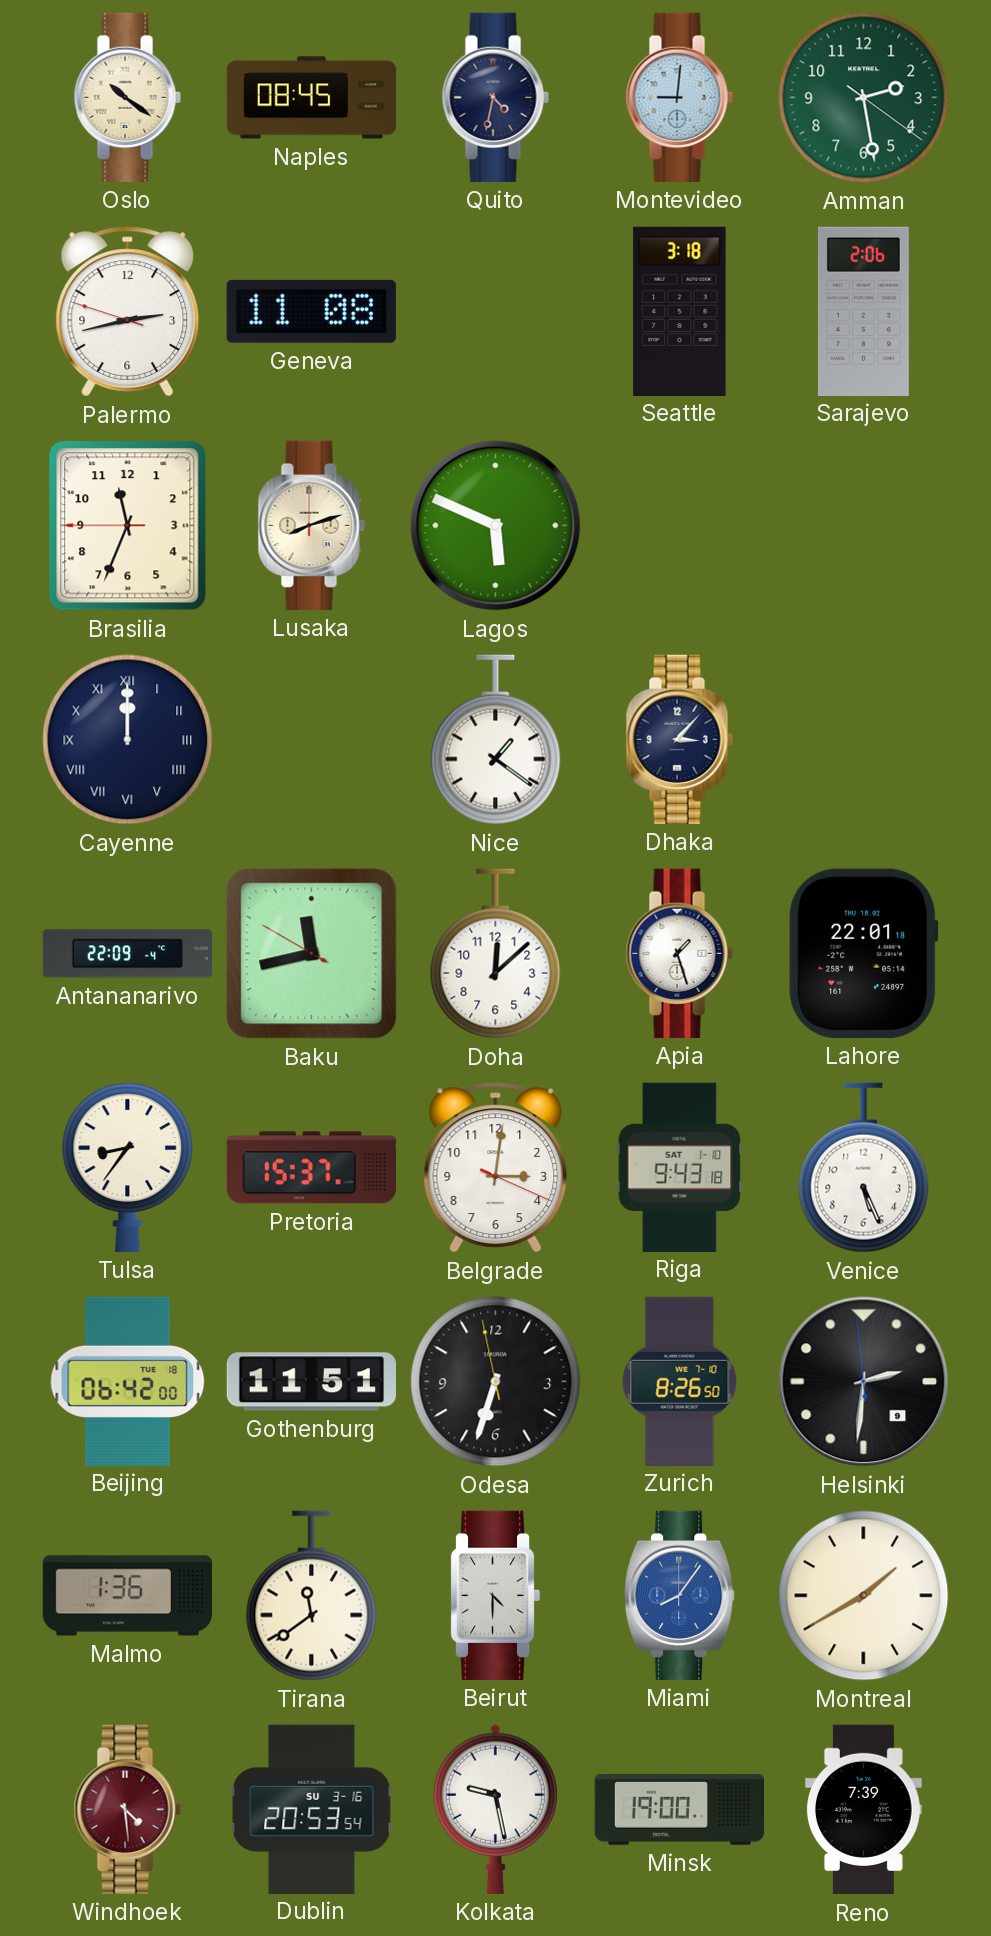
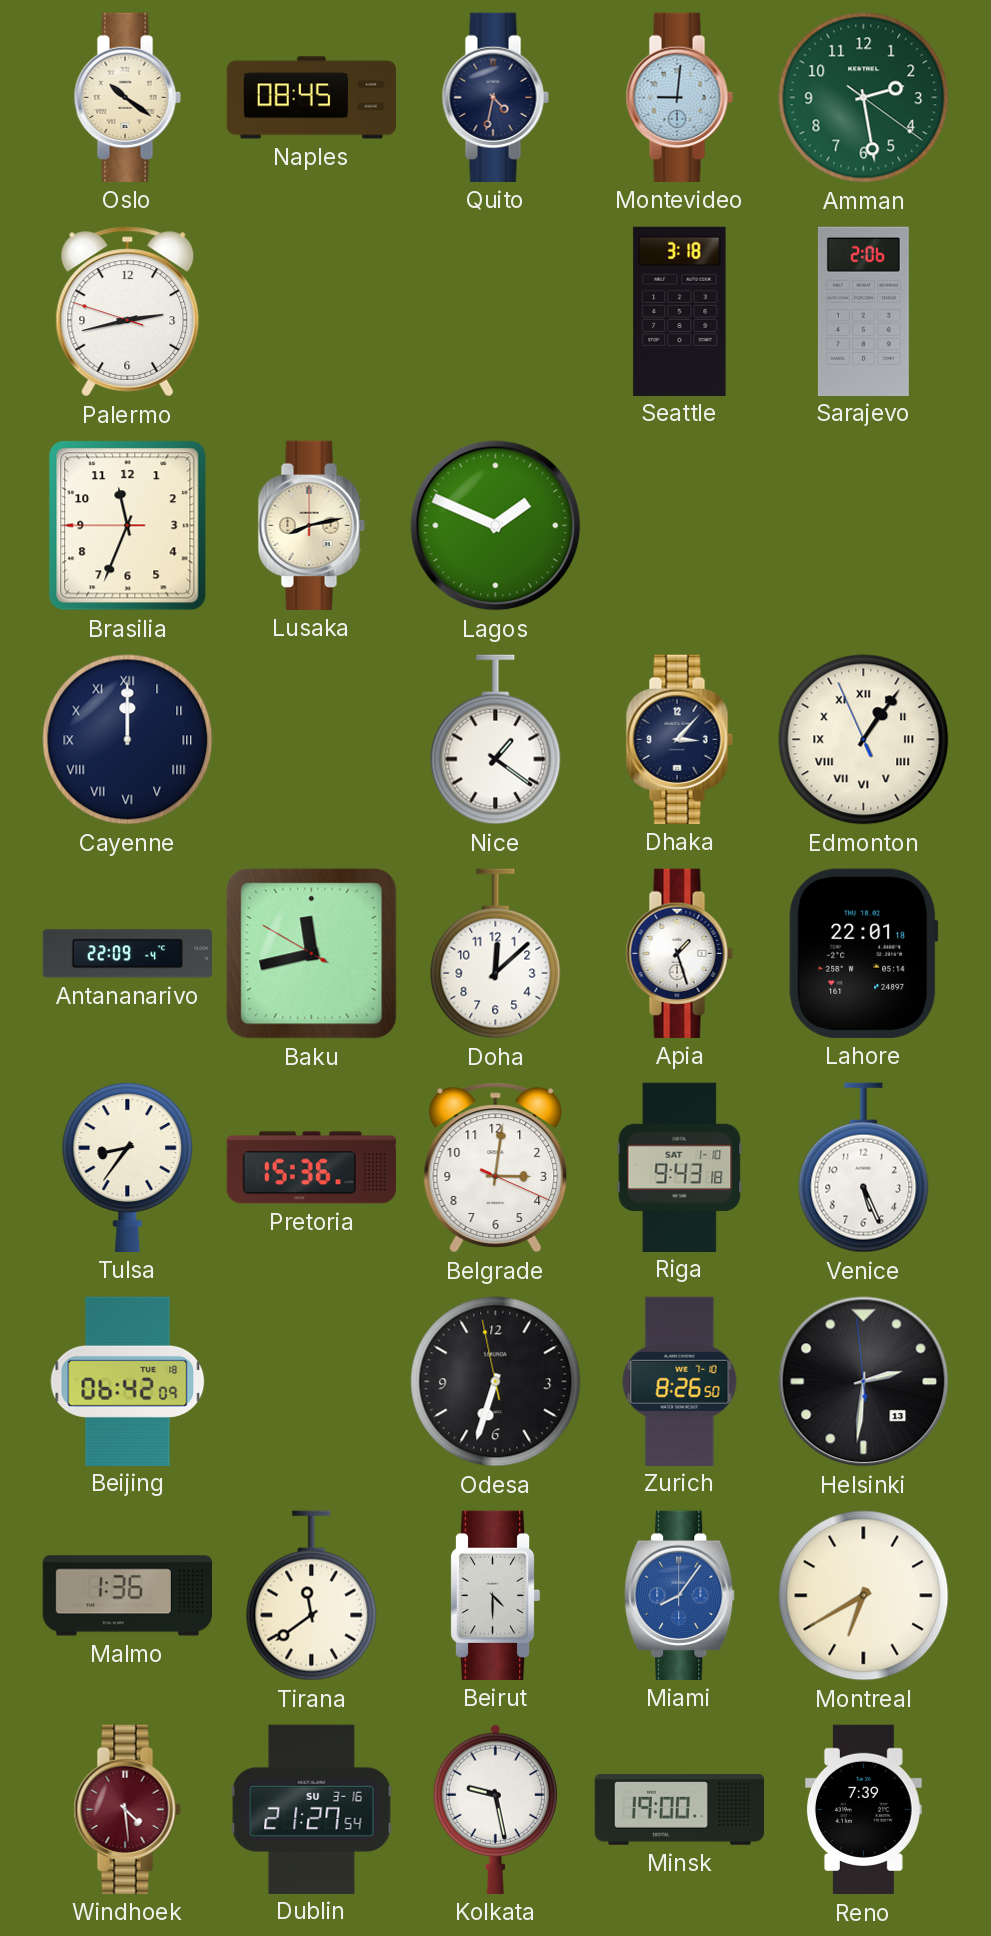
Geneva: 11:08 -> none
Lusaka: 8:12 -> 8:13
Lagos: 5:49 -> 1:49
Edmonton: none -> 1:05
Pretoria: 15:37 -> 15:36
Beijing: 06:42:00 -> 06:42:09
Gothenburg: 11:51 -> none
Helsinki date: 9 -> 13
Montreal: 1:40 -> 6:40
Dublin: 20:53 -> 21:27
